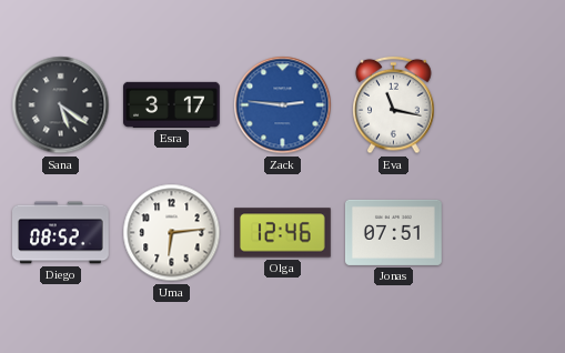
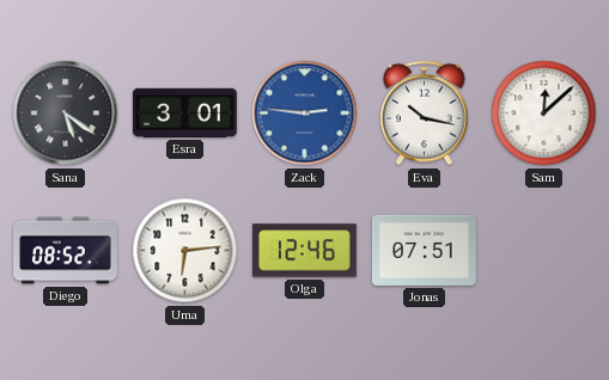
Esra: 3:17 -> 3:01
Eva: 11:17 -> 10:17
Sam: none -> 12:08
